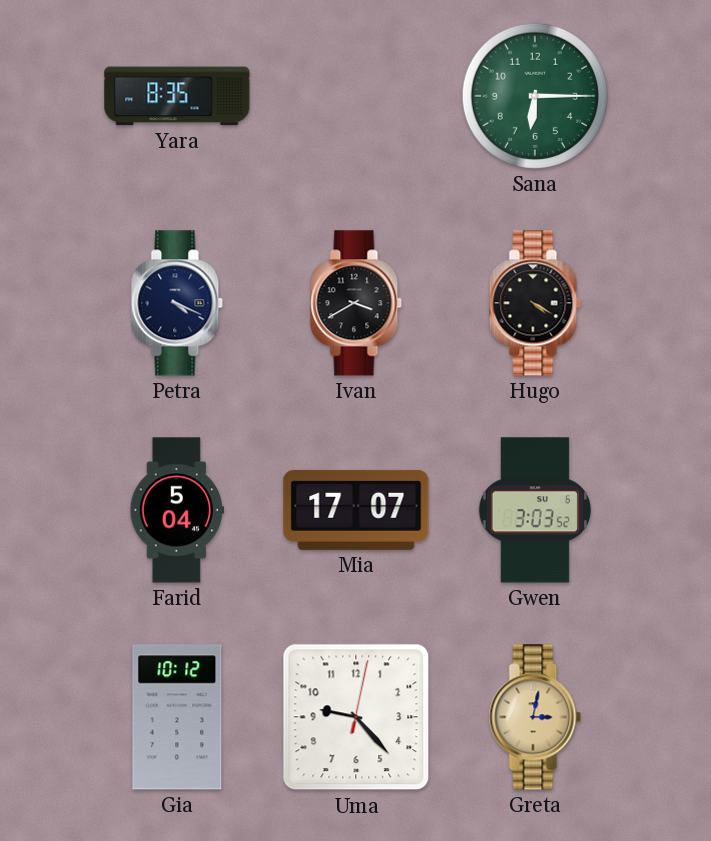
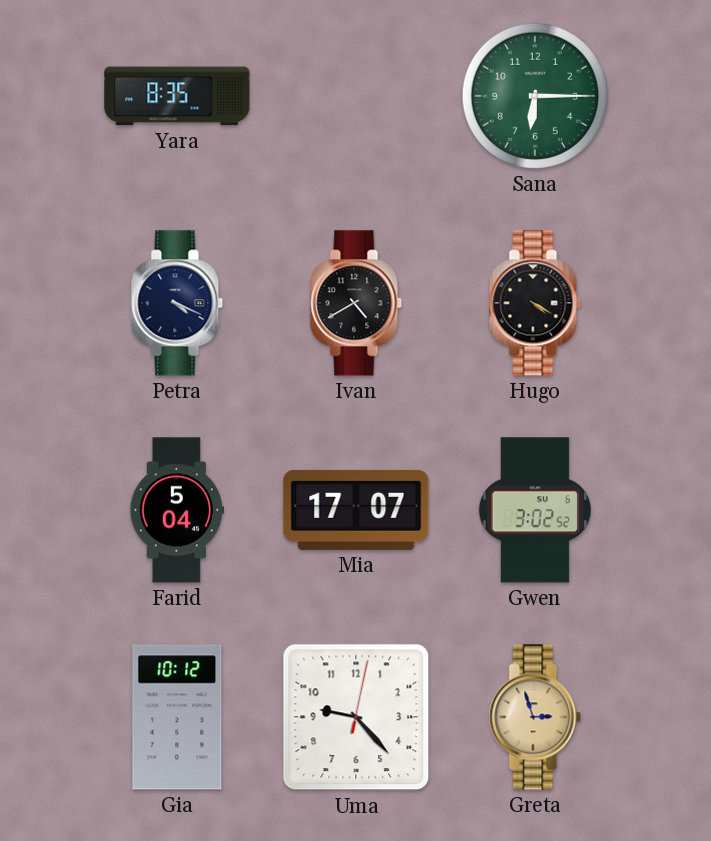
Ivan: 3:40 -> 4:40
Gwen: 3:03 -> 3:02
Greta: 3:02 -> 2:57
